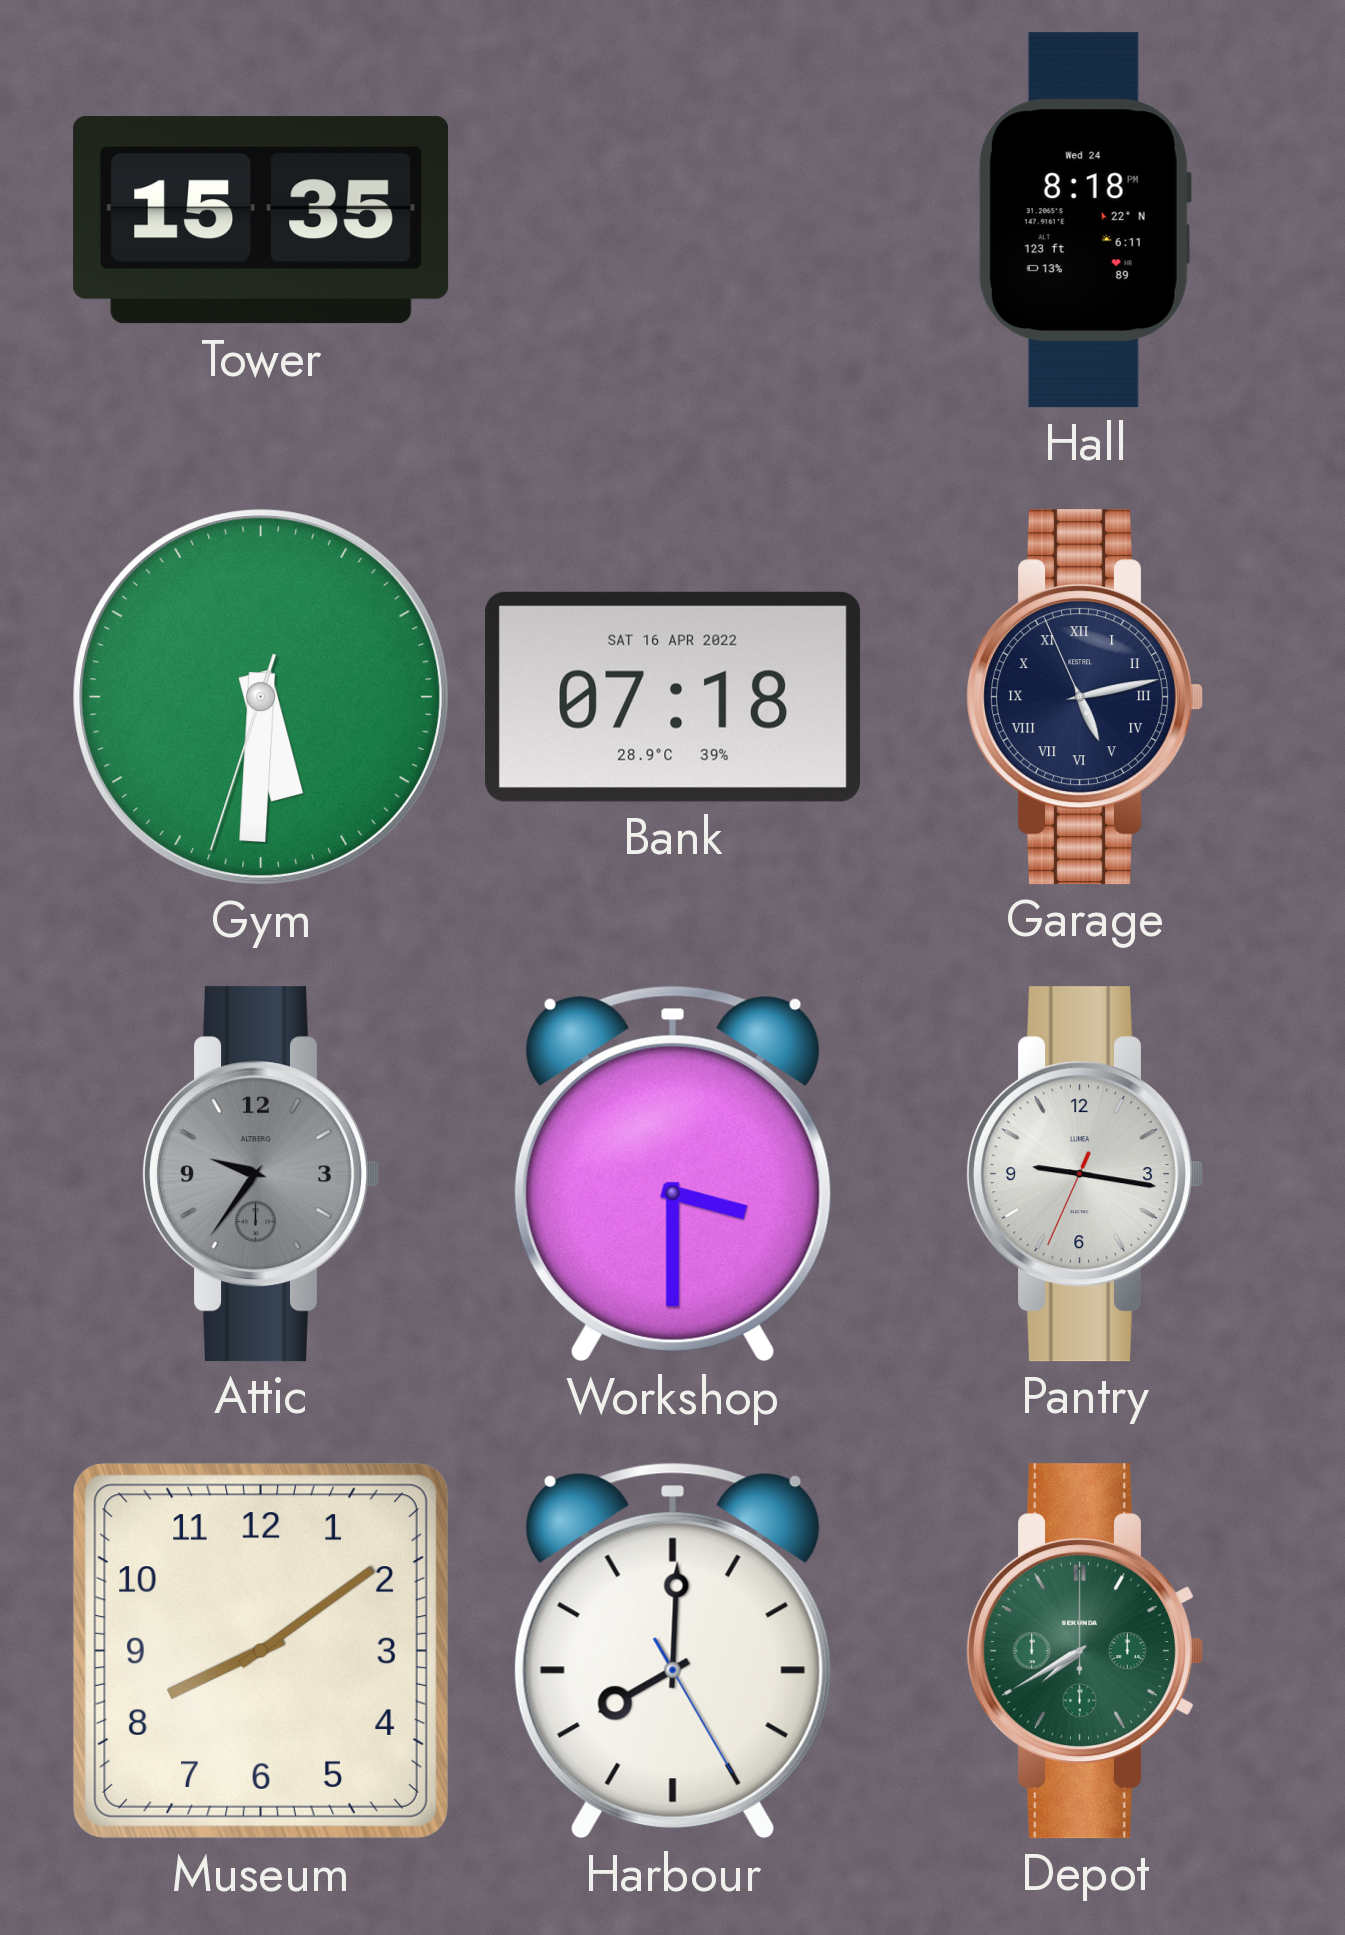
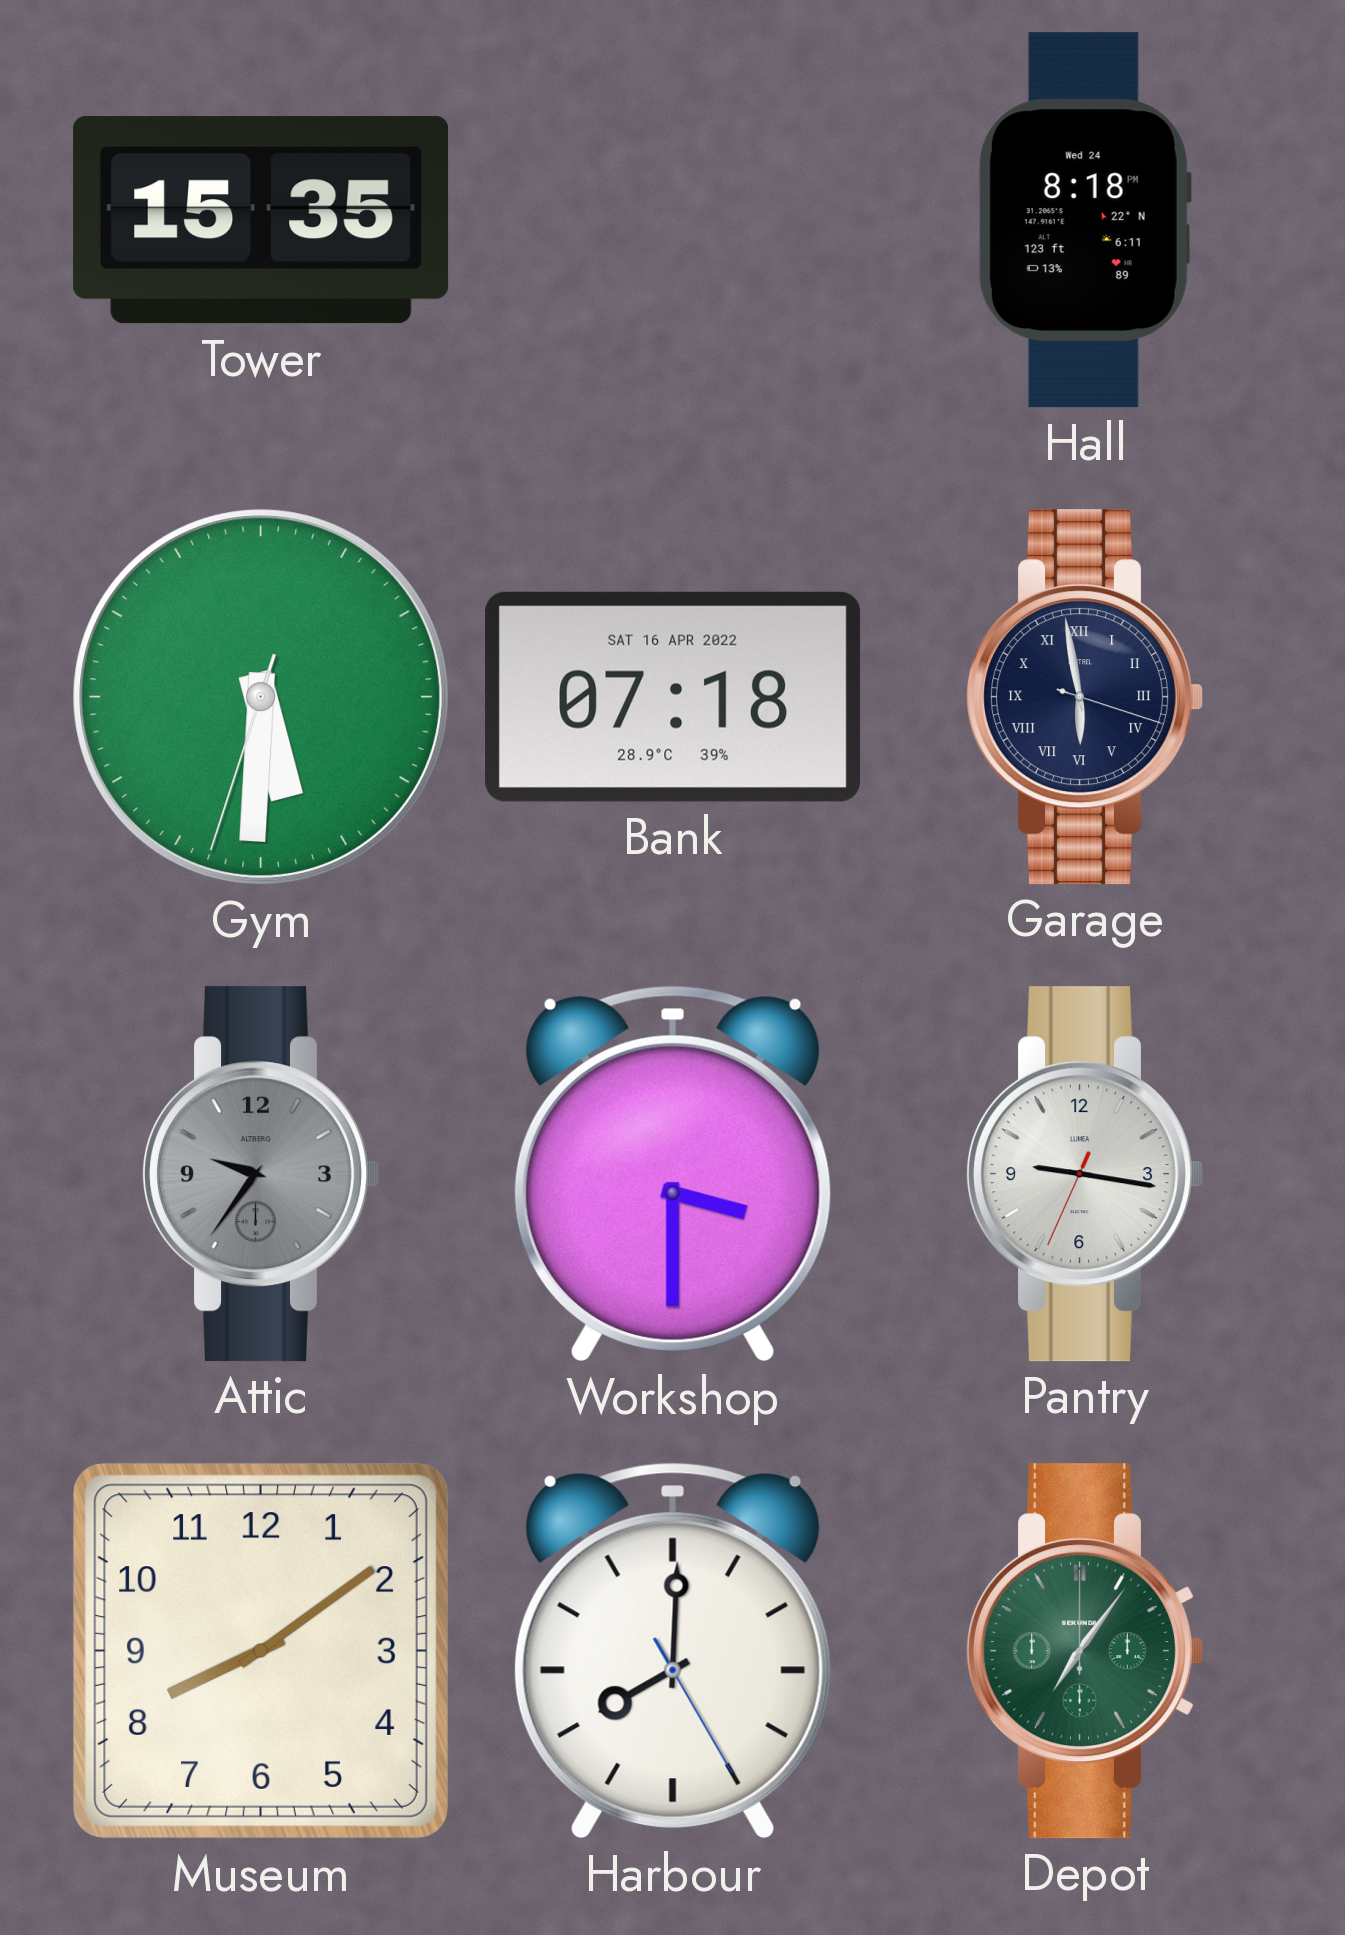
Garage: 5:12 -> 5:58
Depot: 7:40 -> 7:06
